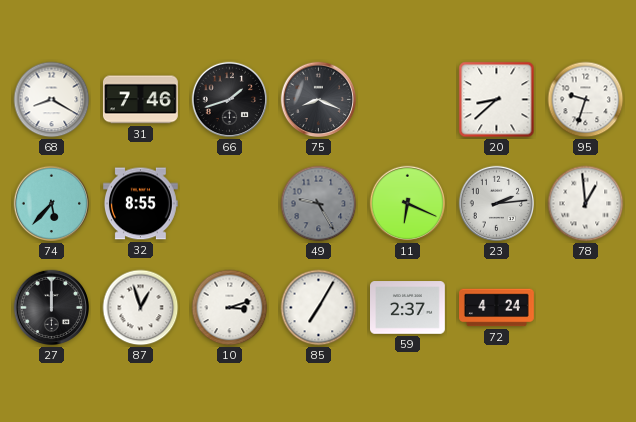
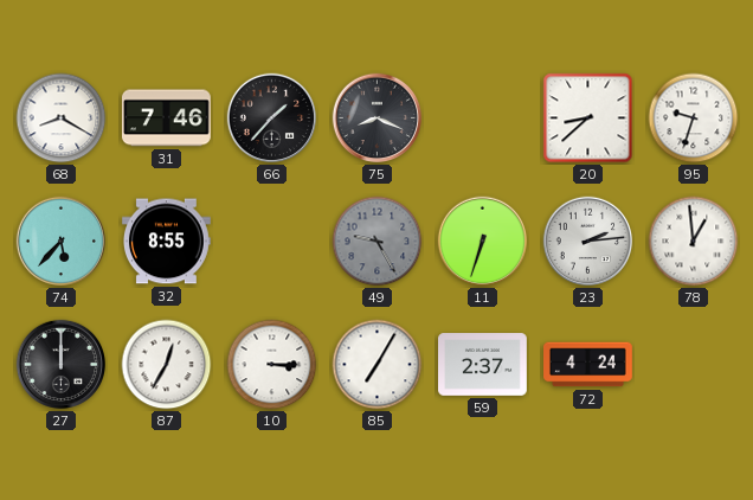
66: 1:42 -> 1:37
11: 6:19 -> 6:33
87: 12:57 -> 12:35
10: 3:12 -> 3:15
